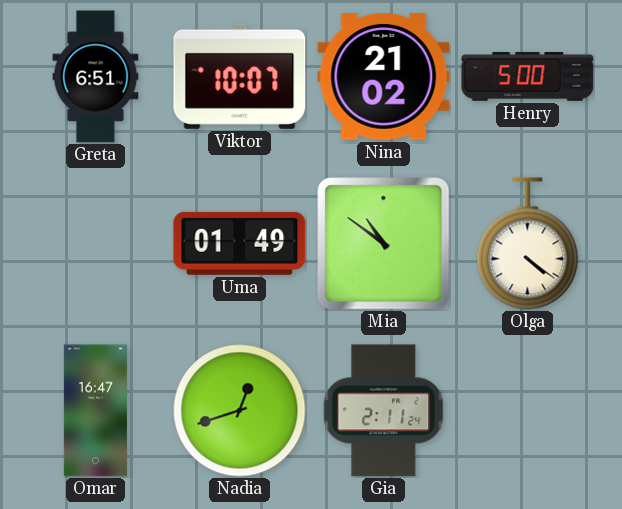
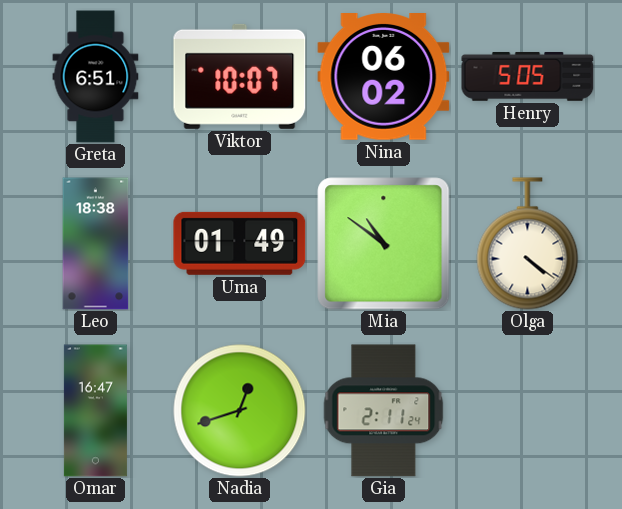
Nina: 21:02 -> 06:02
Henry: 5:00 -> 5:05
Leo: none -> 18:38
